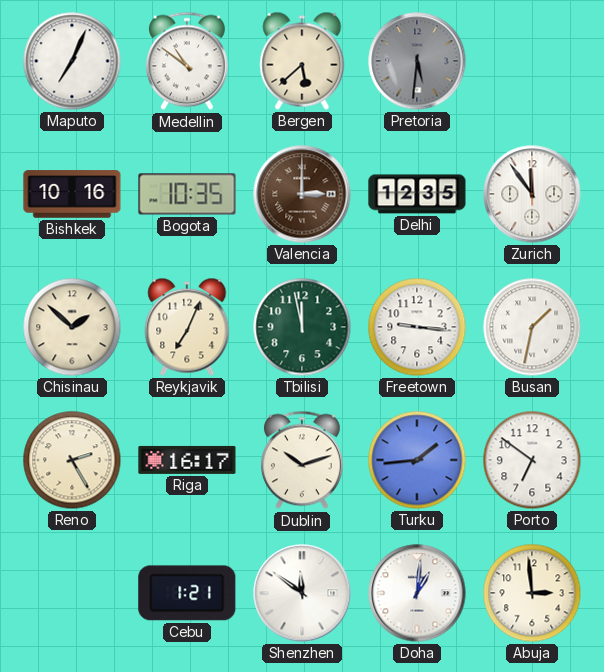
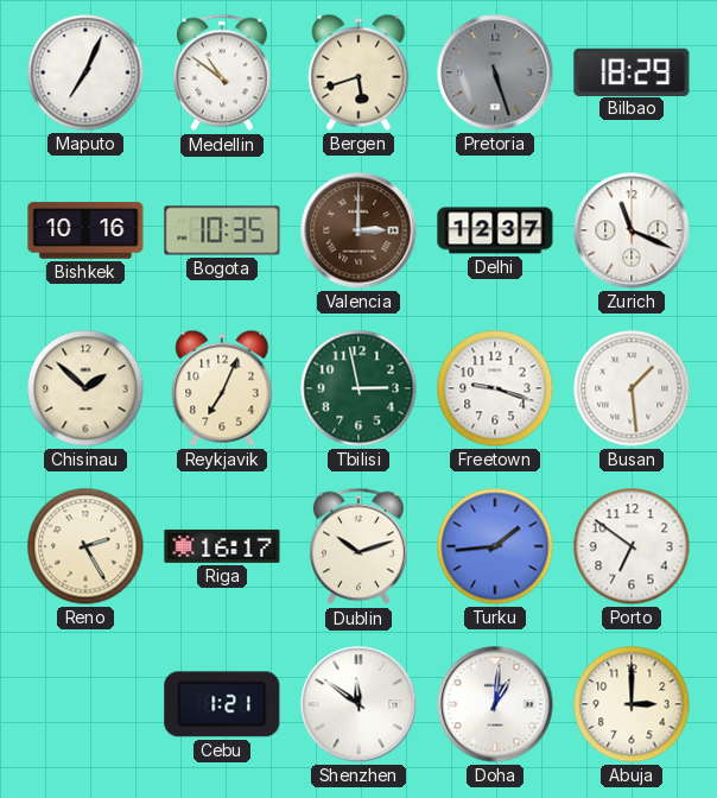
Bergen: 5:38 -> 5:42
Pretoria: 5:31 -> 5:27
Bilbao: none -> 18:29
Delhi: 12:35 -> 12:37
Zurich: 11:54 -> 11:19
Tbilisi: 11:58 -> 2:58
Freetown: 9:16 -> 9:18
Busan: 1:32 -> 1:29
Abuja: 2:59 -> 3:00
